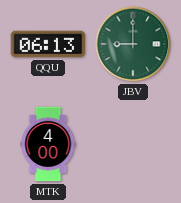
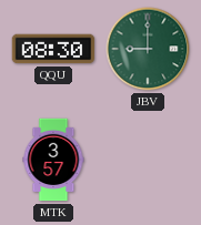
QQU: 06:13 -> 08:30
MTK: 4:00 -> 3:57
